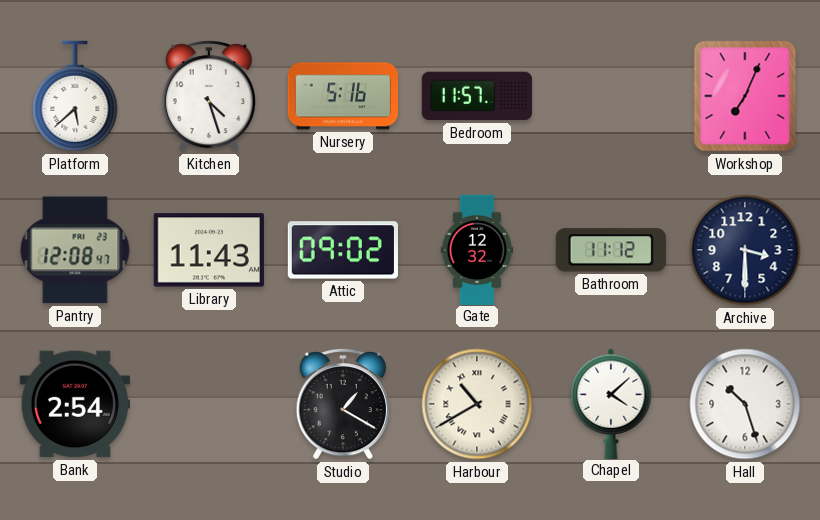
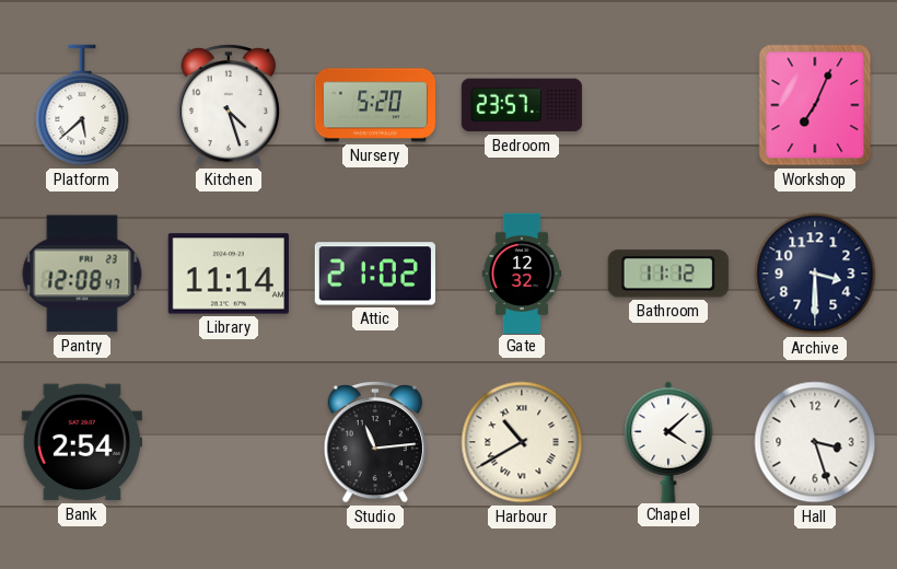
Nursery: 5:16 -> 5:20
Bedroom: 11:57 -> 23:57
Library: 11:43 -> 11:14
Attic: 09:02 -> 21:02
Studio: 1:20 -> 11:14
Hall: 10:27 -> 3:27
